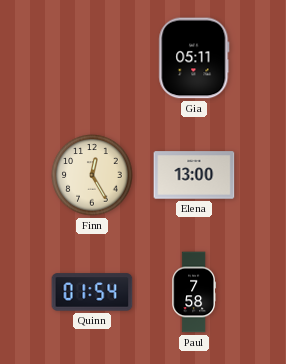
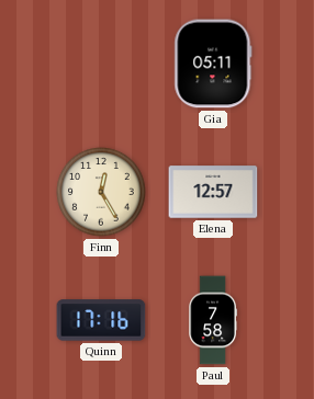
Elena: 13:00 -> 12:57
Quinn: 01:54 -> 17:16
